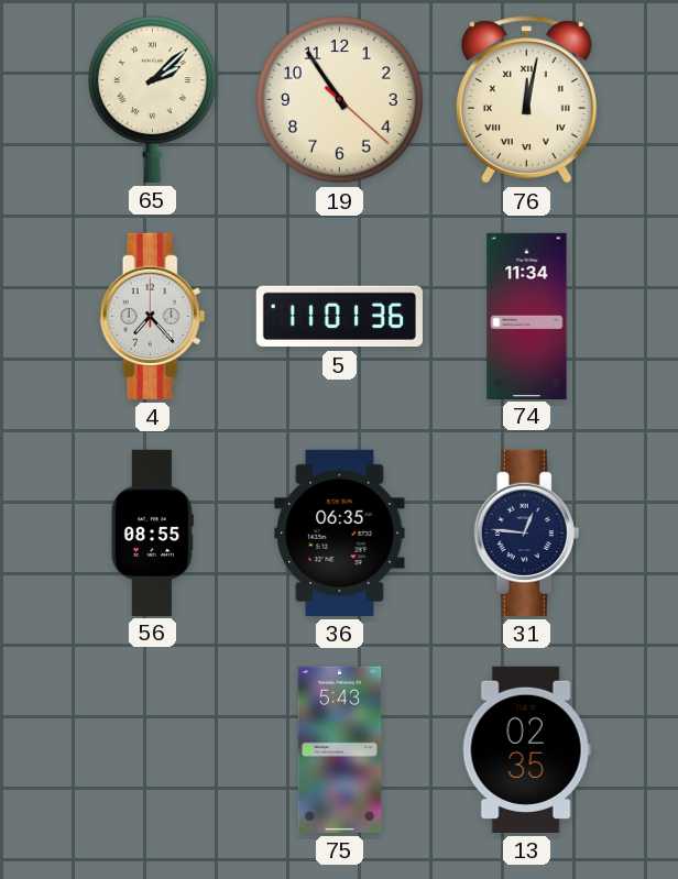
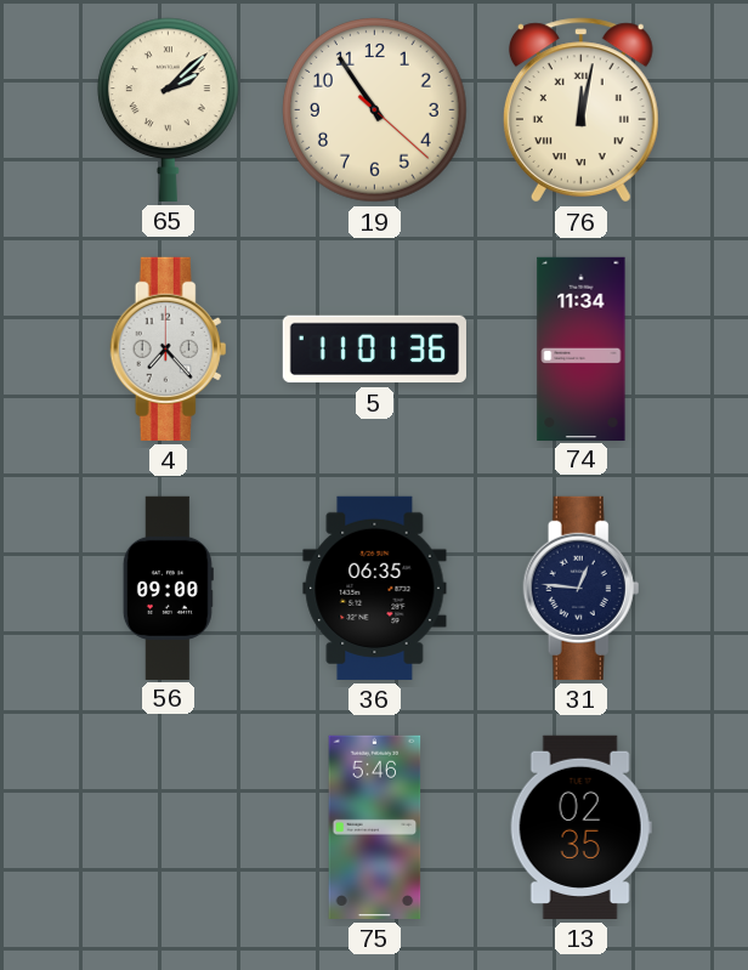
56: 08:55 -> 09:00
75: 5:43 -> 5:46
